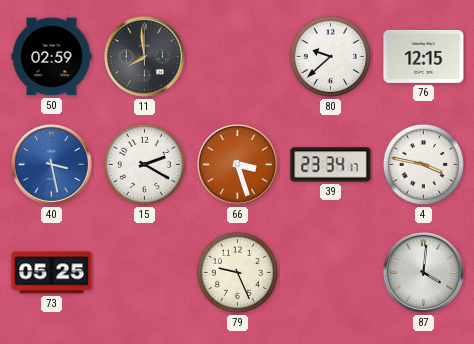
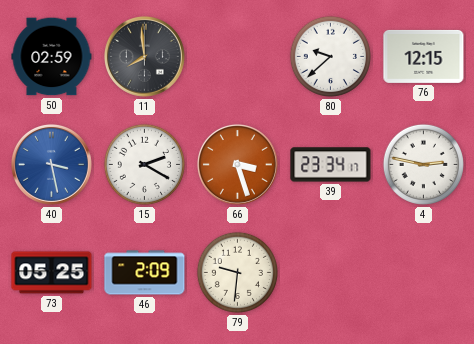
4: 3:47 -> 2:47
46: none -> 2:09
79: 9:26 -> 9:31
87: 4:01 -> none
